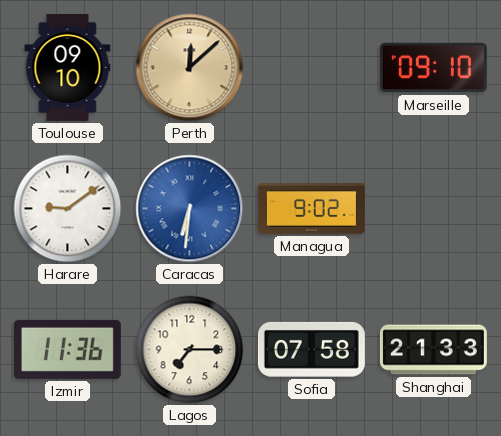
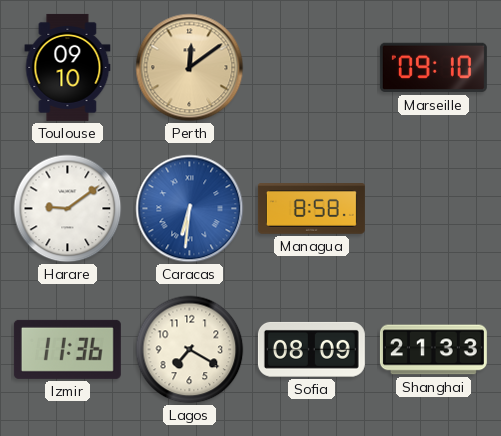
Perth: 12:08 -> 12:09
Managua: 9:02 -> 8:58
Lagos: 7:15 -> 7:20
Sofia: 07:58 -> 08:09
